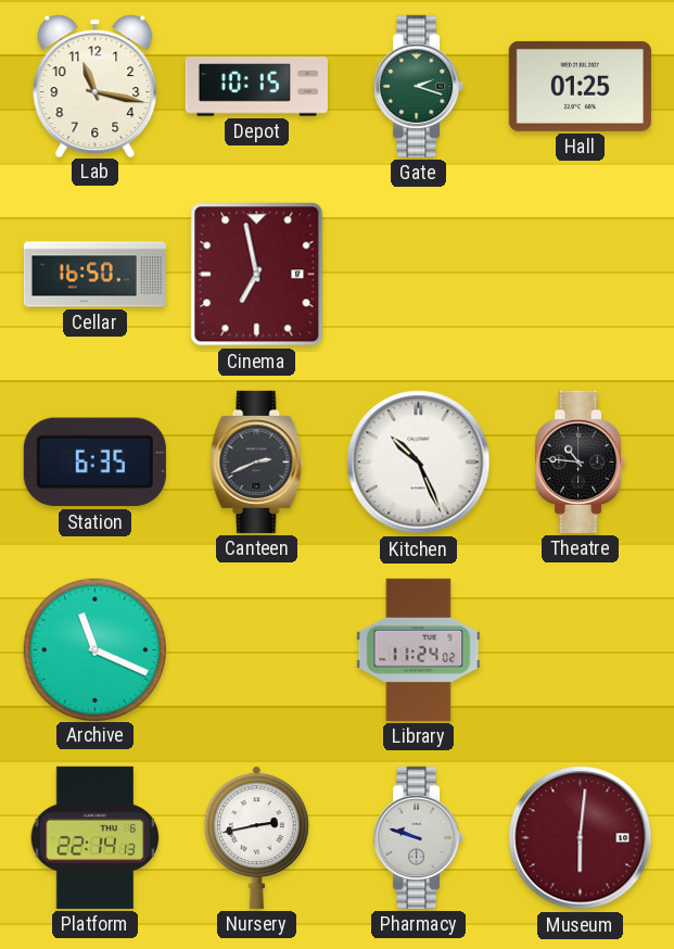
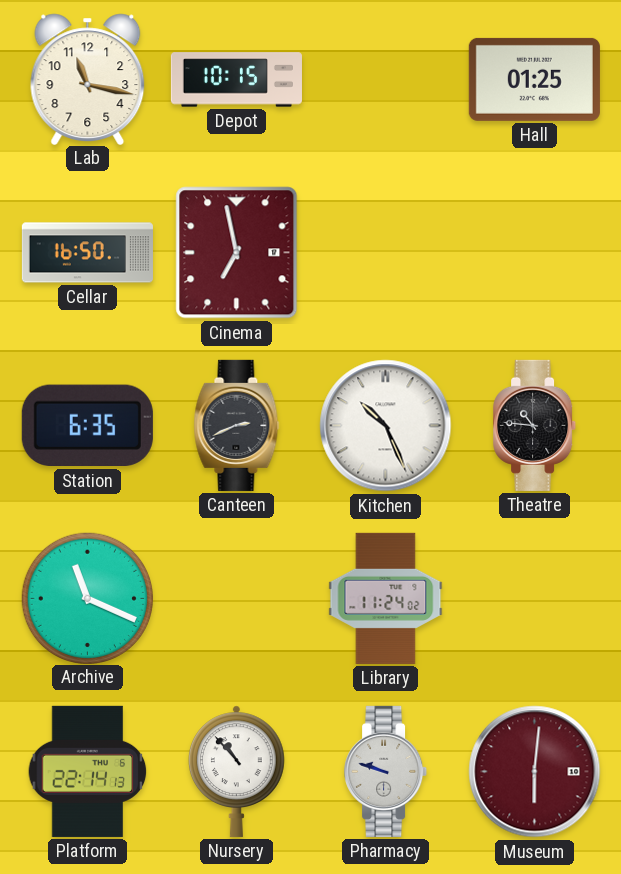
Gate: 2:18 -> none
Nursery: 2:43 -> 10:53
